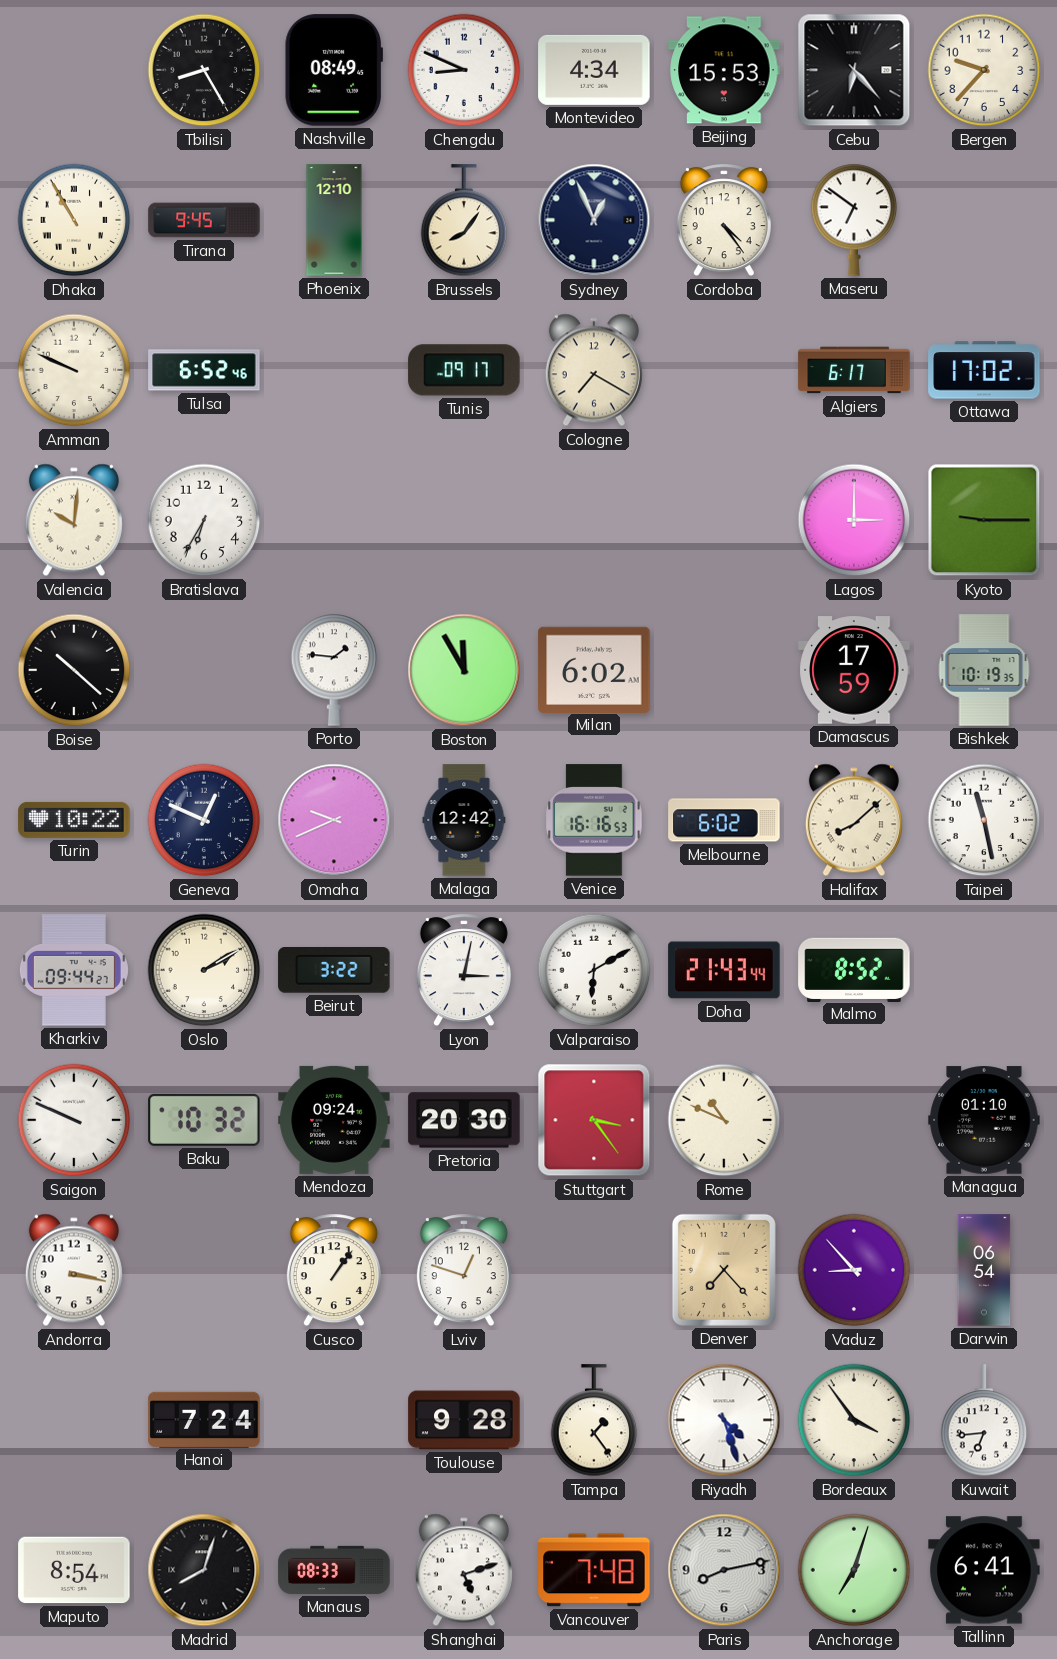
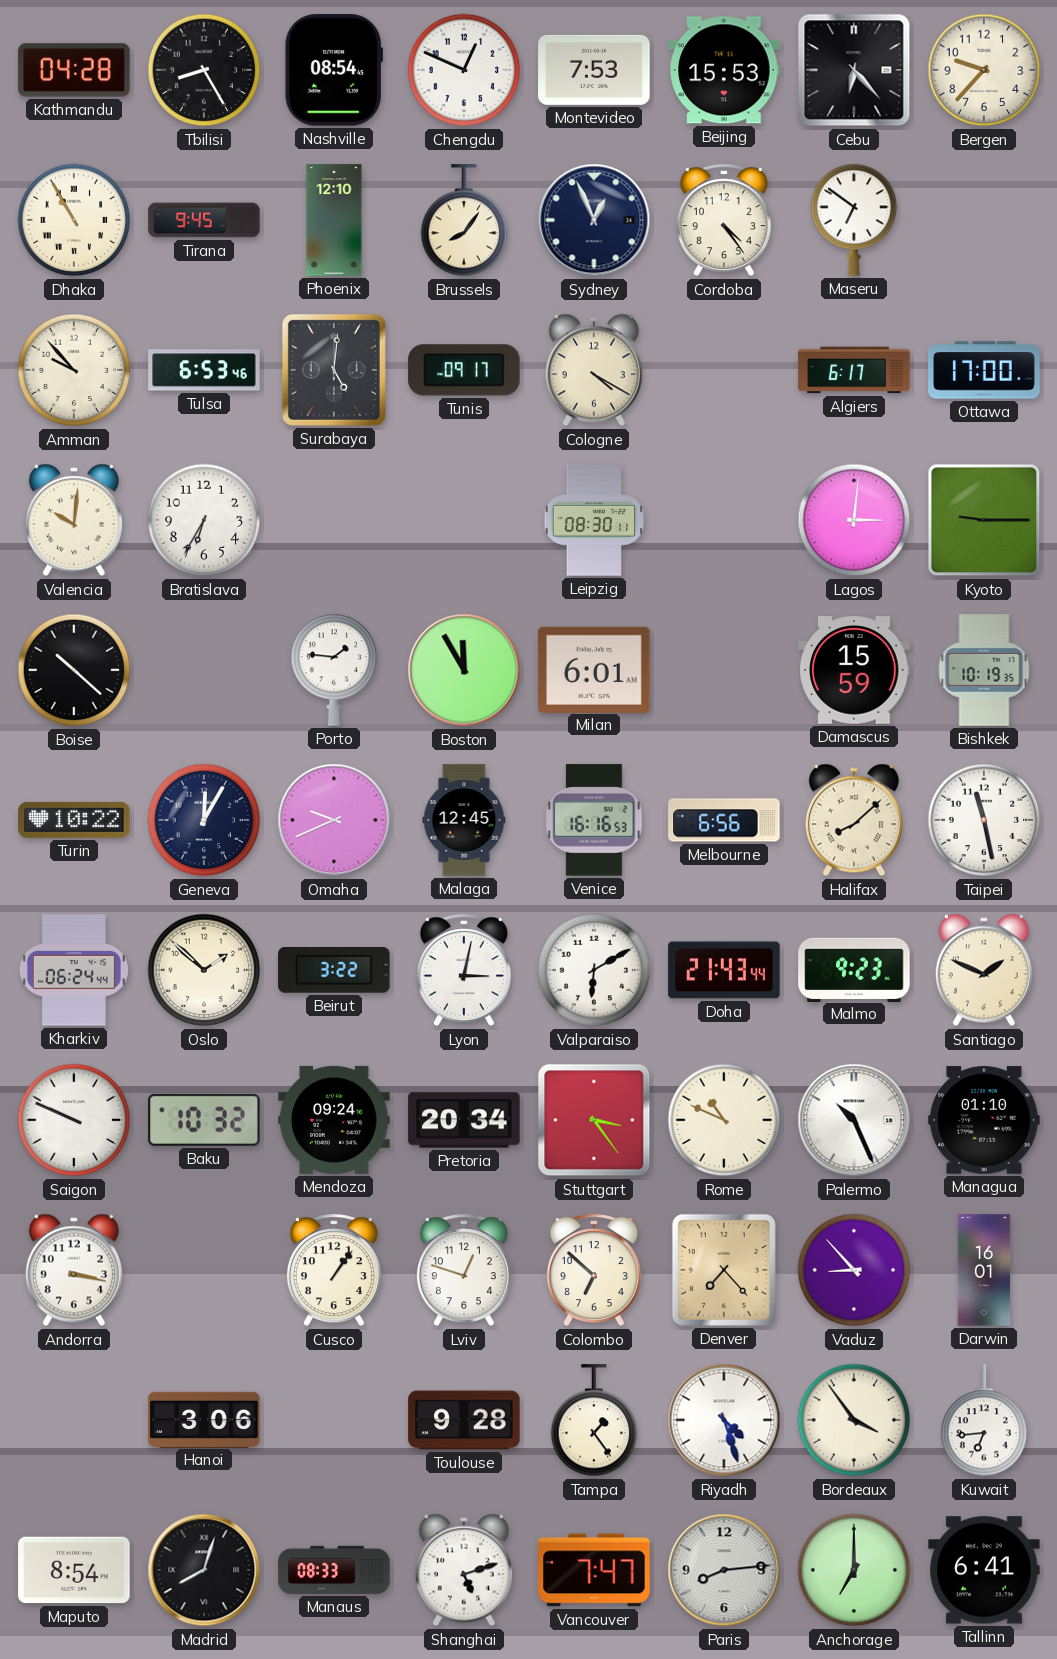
Kathmandu: none -> 04:28
Nashville: 08:49 -> 08:54
Chengdu: 8:49 -> 12:49
Montevideo: 4:34 -> 7:53
Amman: 9:49 -> 9:53
Tulsa: 6:52 -> 6:53
Surabaya: none -> 5:01
Cologne: 7:20 -> 4:20
Ottawa: 17:02 -> 17:00
Leipzig: none -> 08:30
Lagos: 3:00 -> 3:01
Milan: 6:02 -> 6:01
Damascus: 17:59 -> 15:59
Geneva: 12:49 -> 12:05
Malaga: 12:42 -> 12:45
Melbourne: 6:02 -> 6:56
Kharkiv: 09:44 -> 06:24
Oslo: 2:10 -> 1:52
Malmo: 8:52 -> 9:23
Santiago: none -> 1:49
Pretoria: 20:30 -> 20:34
Palermo: none -> 10:26
Colombo: none -> 6:52
Darwin: 06:54 -> 16:01
Hanoi: 7:24 -> 3:06
Vancouver: 7:48 -> 7:47
Paris: 8:13 -> 8:14
Anchorage: 7:03 -> 7:00
